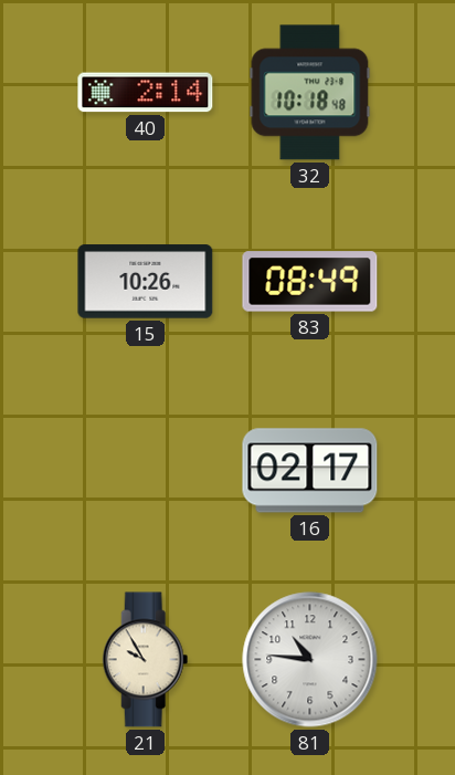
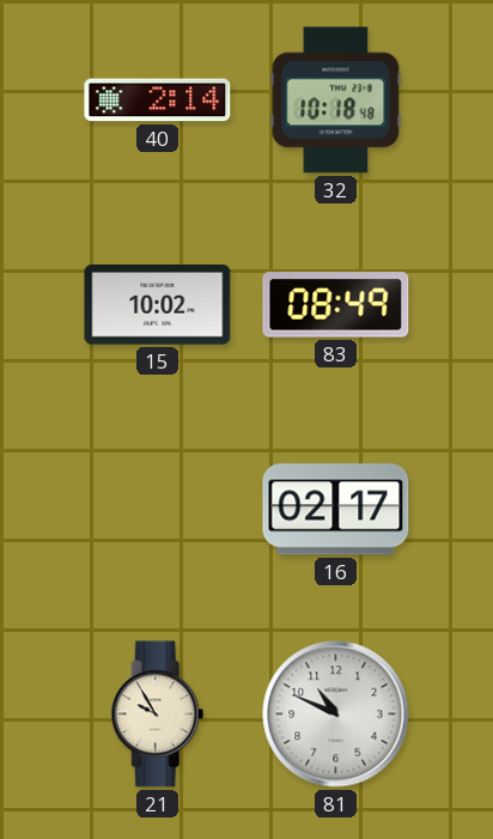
15: 10:26 -> 10:02
81: 10:46 -> 10:49
